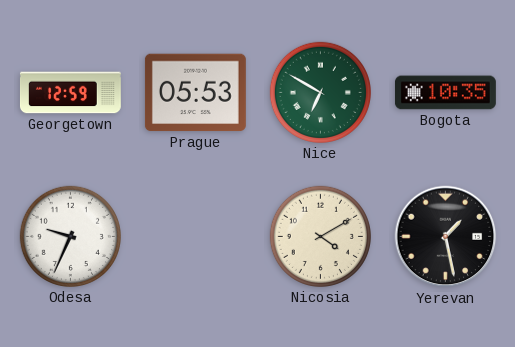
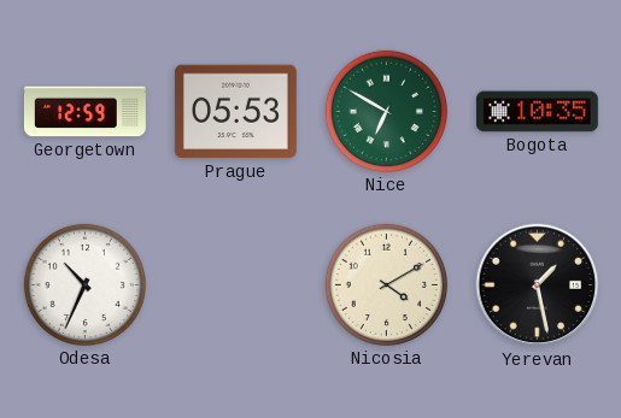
Odesa: 9:34 -> 10:34
